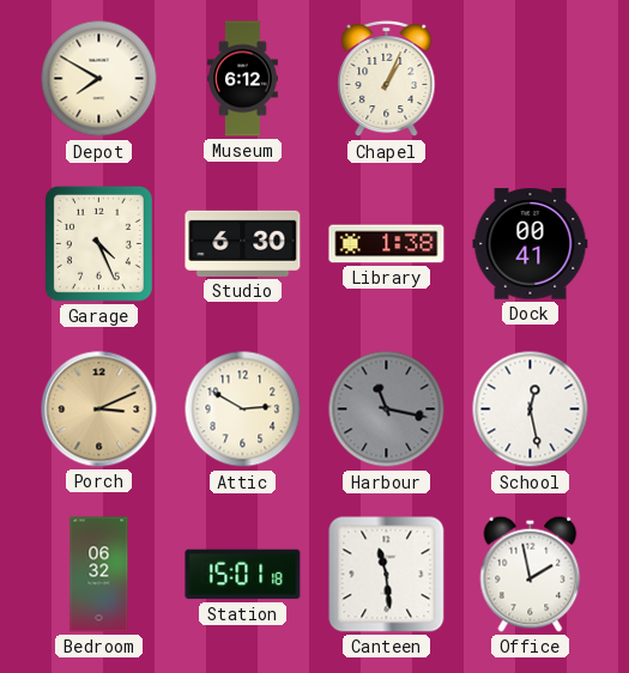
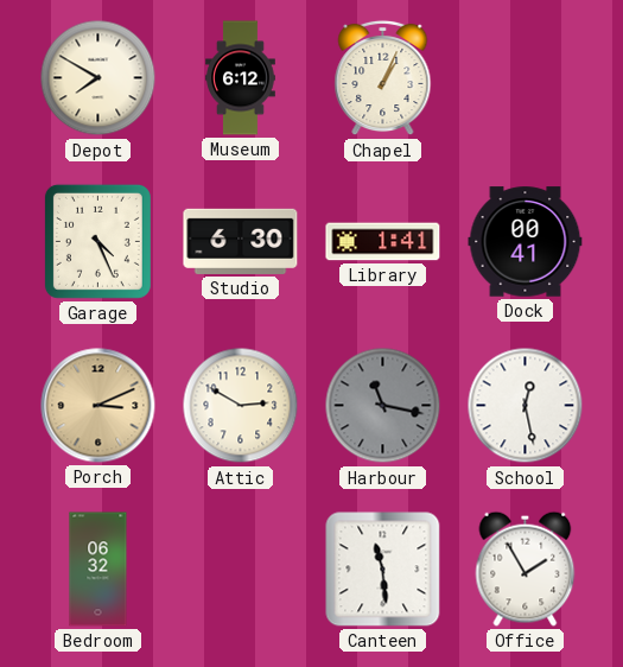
Library: 1:38 -> 1:41
Station: 15:01 -> none
Office: 1:58 -> 1:55
